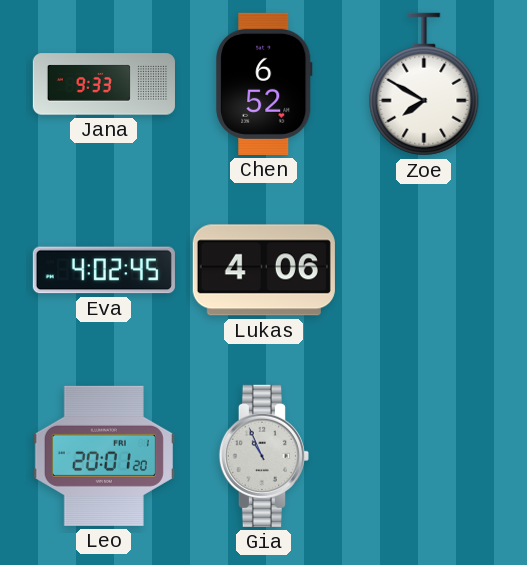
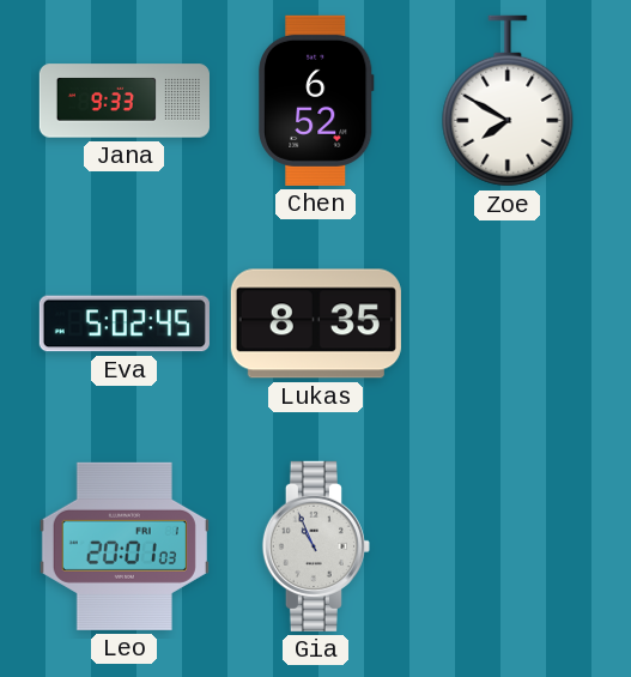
Eva: 4:02 -> 5:02
Lukas: 4:06 -> 8:35
Leo: 20:01:20 -> 20:01:03
